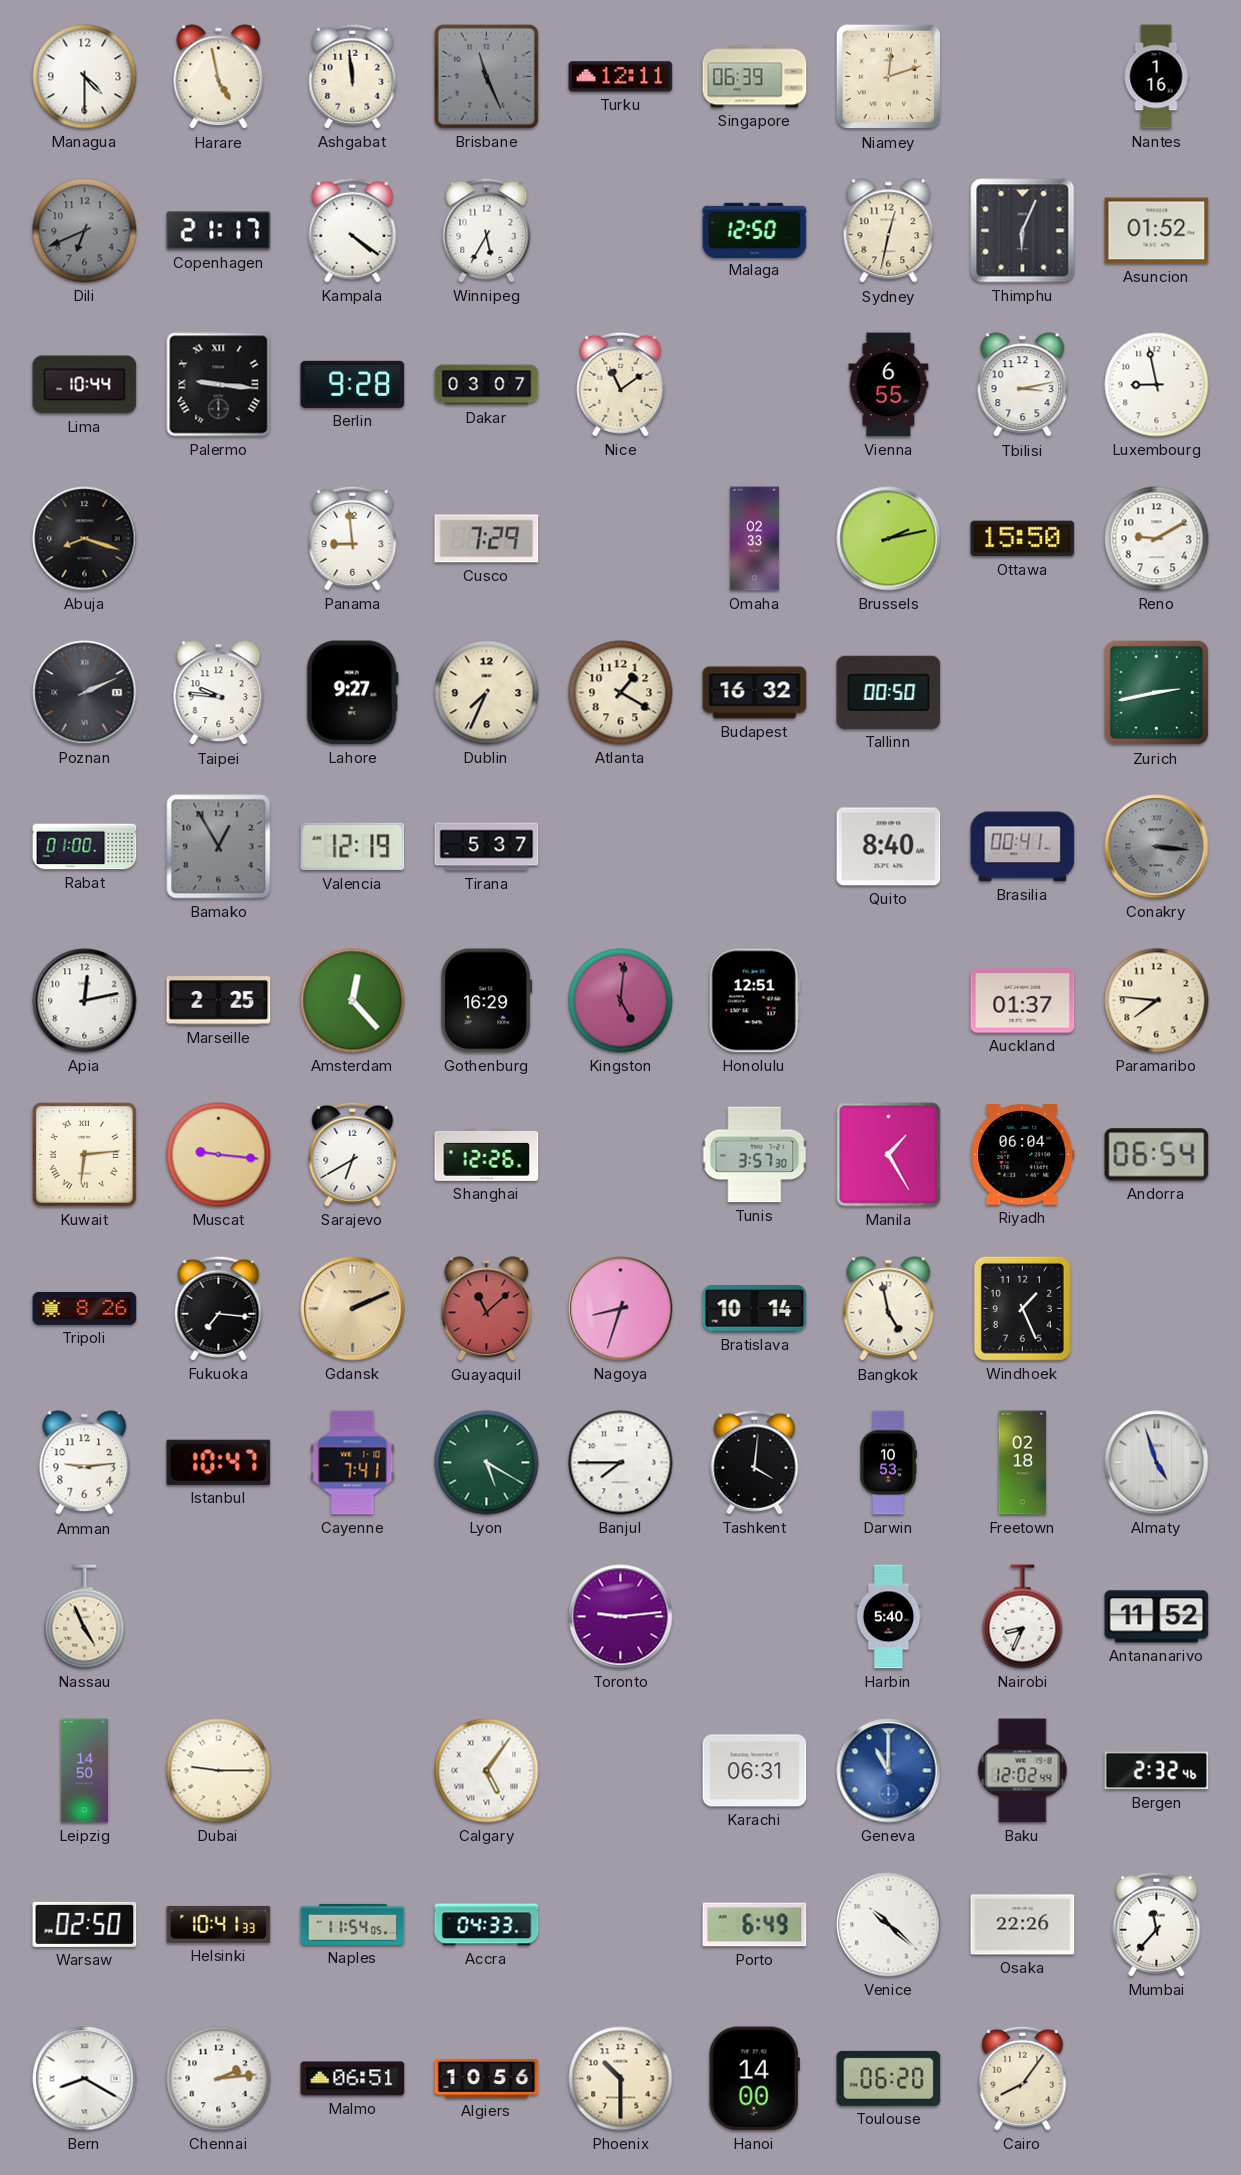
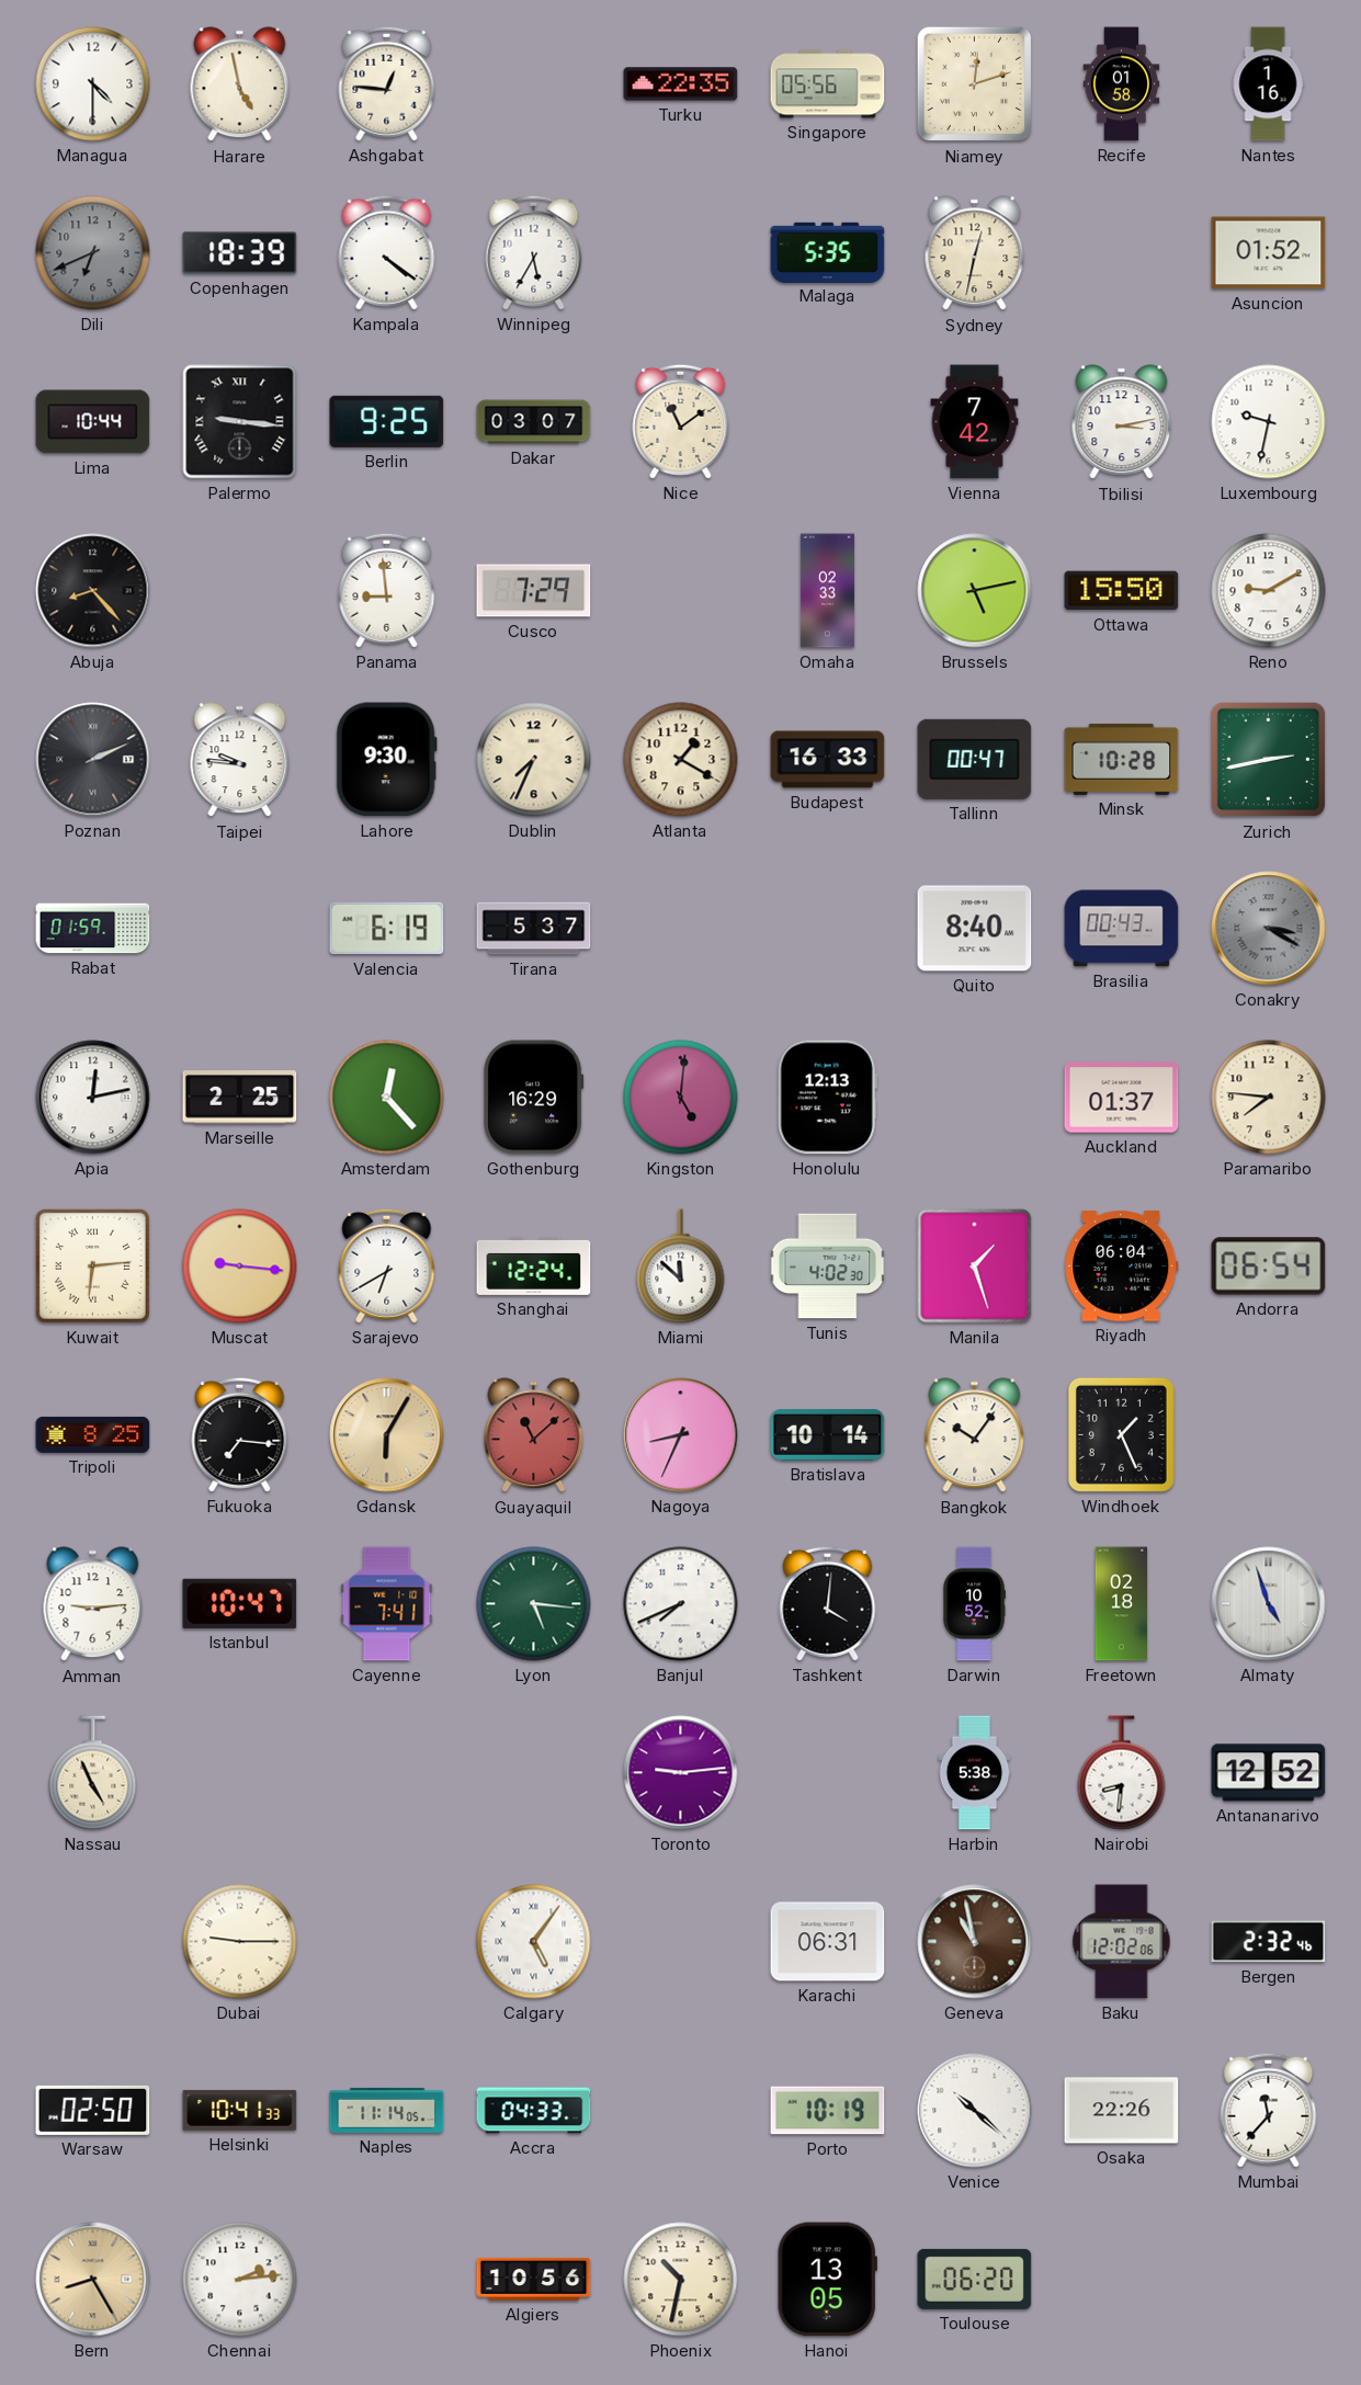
Ashgabat: 11:59 -> 12:46
Brisbane: 11:26 -> none
Turku: 12:11 -> 22:35
Singapore: 06:39 -> 05:56
Recife: none -> 01:58
Copenhagen: 21:17 -> 18:39
Malaga: 12:50 -> 5:35
Thimphu: 6:04 -> none
Berlin: 9:28 -> 9:25
Vienna: 6:55 -> 7:42
Luxembourg: 8:58 -> 9:32
Abuja: 8:18 -> 8:23
Brussels: 2:13 -> 5:13
Lahore: 9:27 -> 9:30
Budapest: 16:32 -> 16:33
Tallinn: 00:50 -> 00:47
Minsk: none -> 10:28
Rabat: 01:00 -> 01:59
Bamako: 12:55 -> none
Valencia: 12:19 -> 6:19
Brasilia: 00:41 -> 00:43
Conakry: 3:16 -> 3:20
Honolulu: 12:51 -> 12:13
Shanghai: 12:26 -> 12:24
Miami: none -> 11:52
Tunis: 3:57 -> 4:02
Manila: 1:25 -> 1:27
Tripoli: 8:26 -> 8:25
Gdansk: 2:11 -> 6:05
Nagoya: 8:33 -> 8:34
Bangkok: 4:58 -> 10:06
Lyon: 5:20 -> 5:16
Banjul: 7:45 -> 7:41
Darwin: 10:53 -> 10:52
Harbin: 5:40 -> 5:38
Nairobi: 8:34 -> 8:31
Antananarivo: 11:52 -> 12:52
Leipzig: 14:50 -> none
Geneva: 11:00 -> 10:58
Geneva dial: blue -> brown
Baku: 12:02:44 -> 12:02:06
Naples: 11:54 -> 11:14
Porto: 6:49 -> 10:19
Bern: 8:20 -> 8:25
Bern dial: white -> champagne
Malmo: 06:51 -> none
Phoenix: 10:30 -> 10:32
Hanoi: 14:00 -> 13:05
Cairo: 8:06 -> none
